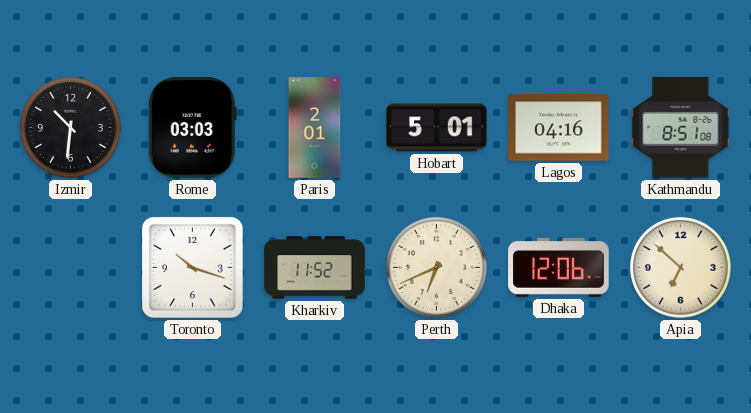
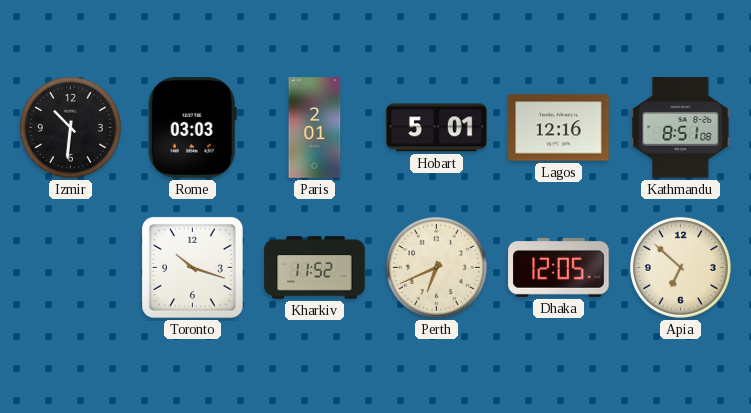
Lagos: 04:16 -> 12:16
Dhaka: 12:06 -> 12:05
